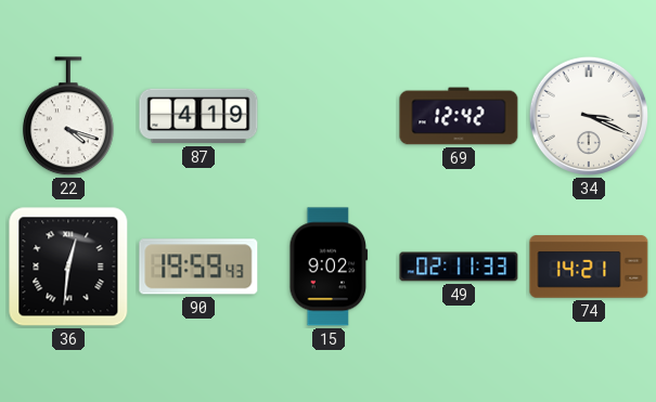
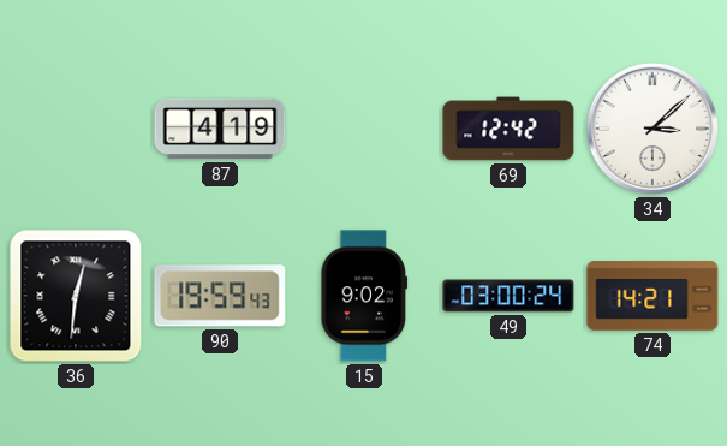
22: 4:18 -> none
34: 3:19 -> 3:08
49: 02:11 -> 03:00
